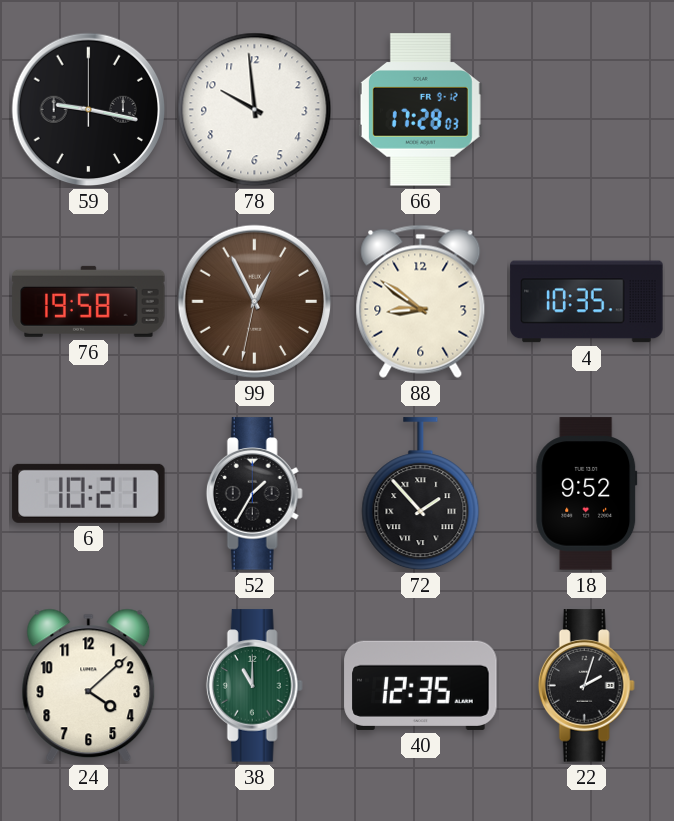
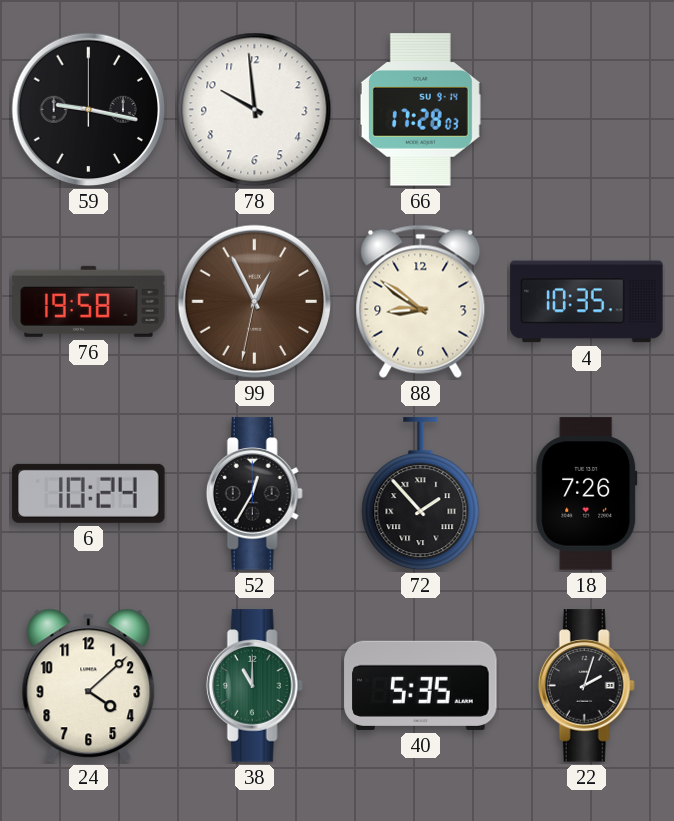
66 date: FR 9-12 -> SU 9-14
6: 10:21 -> 10:24
52: 1:35 -> 12:35
18: 9:52 -> 7:26
40: 12:35 -> 5:35
